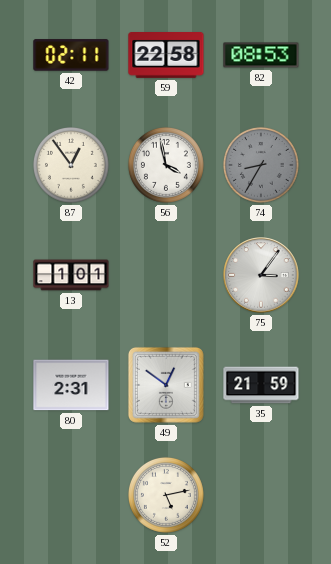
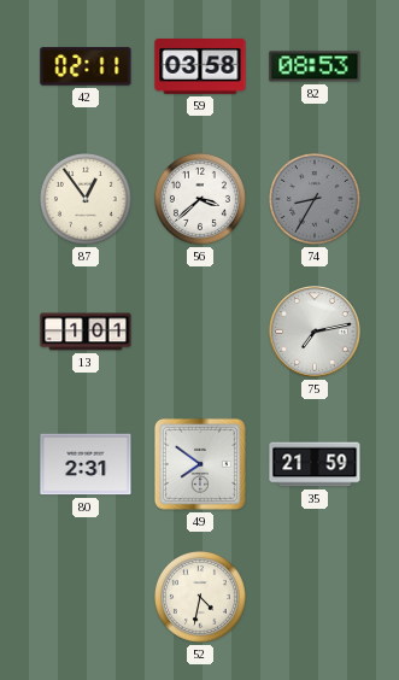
59: 22:58 -> 03:58
56: 3:58 -> 3:38
75: 3:06 -> 7:13
49: 12:51 -> 7:51
52: 5:13 -> 4:32
